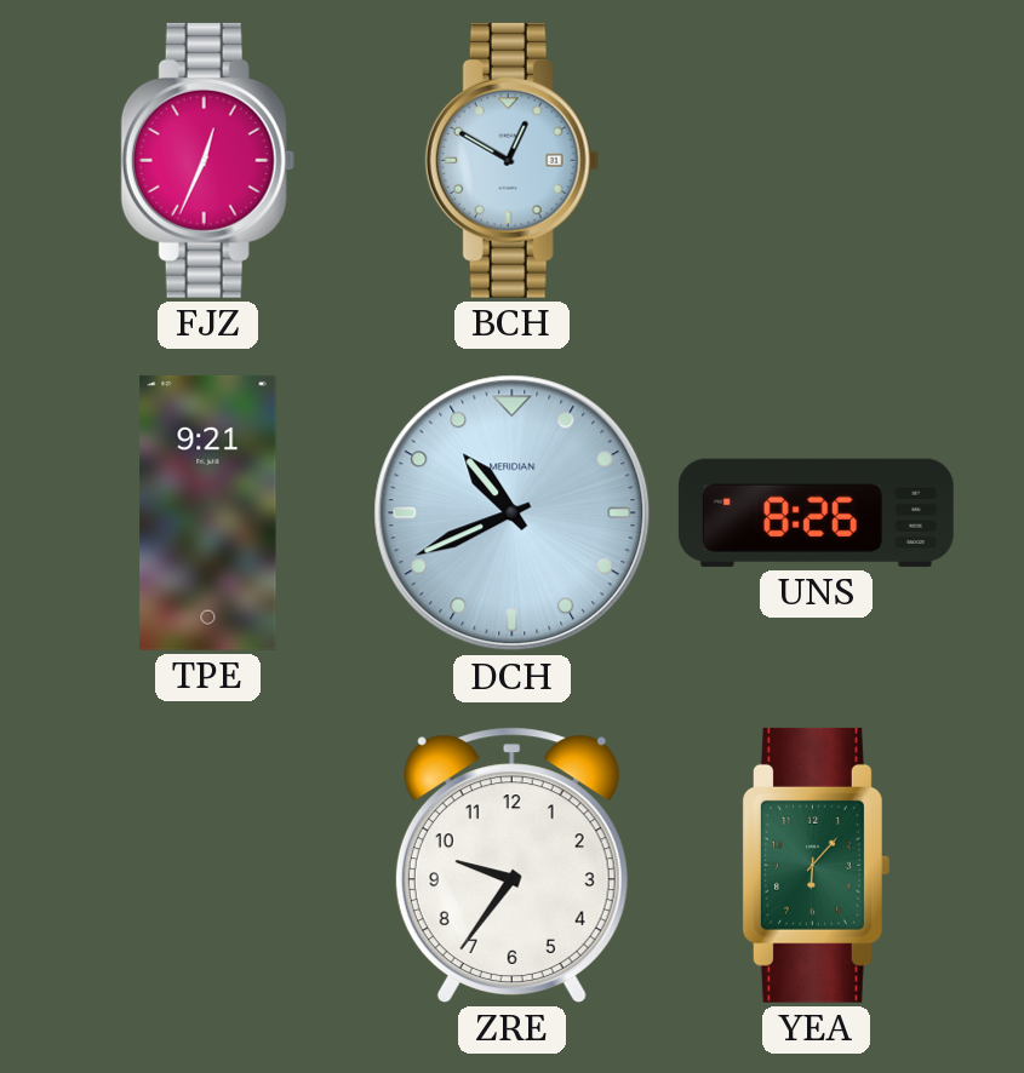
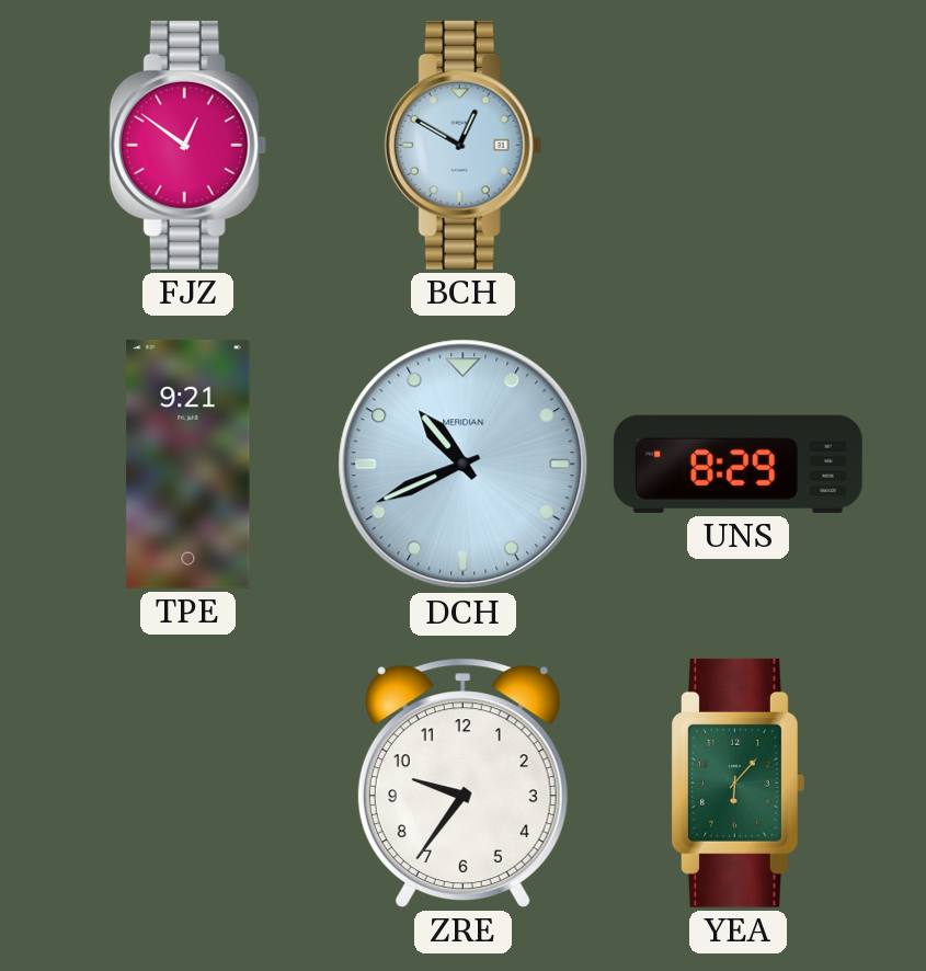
FJZ: 12:34 -> 12:51
UNS: 8:26 -> 8:29
